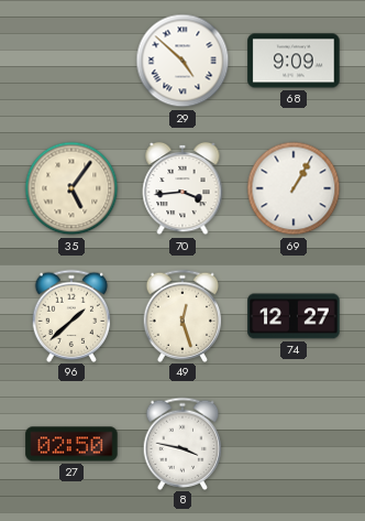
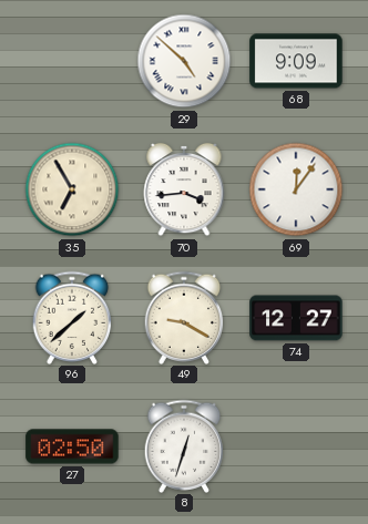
35: 5:06 -> 6:55
69: 1:05 -> 12:06
49: 12:27 -> 9:20
8: 3:47 -> 12:33
